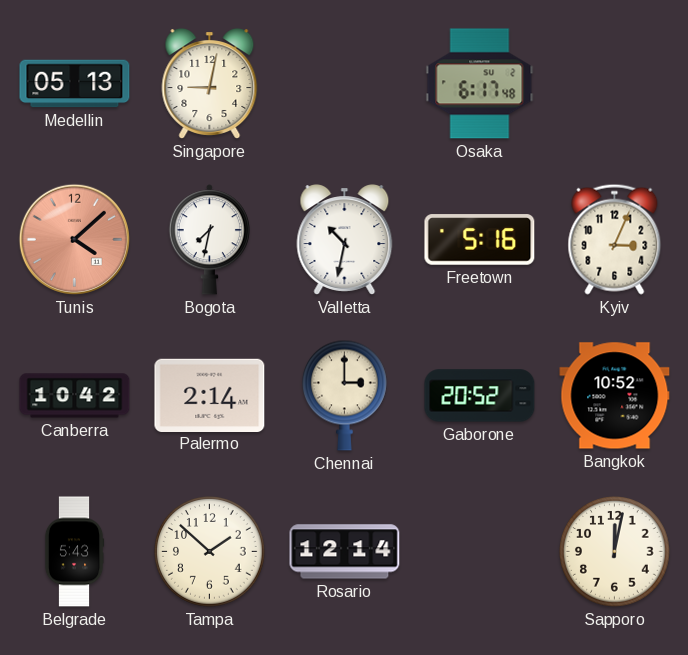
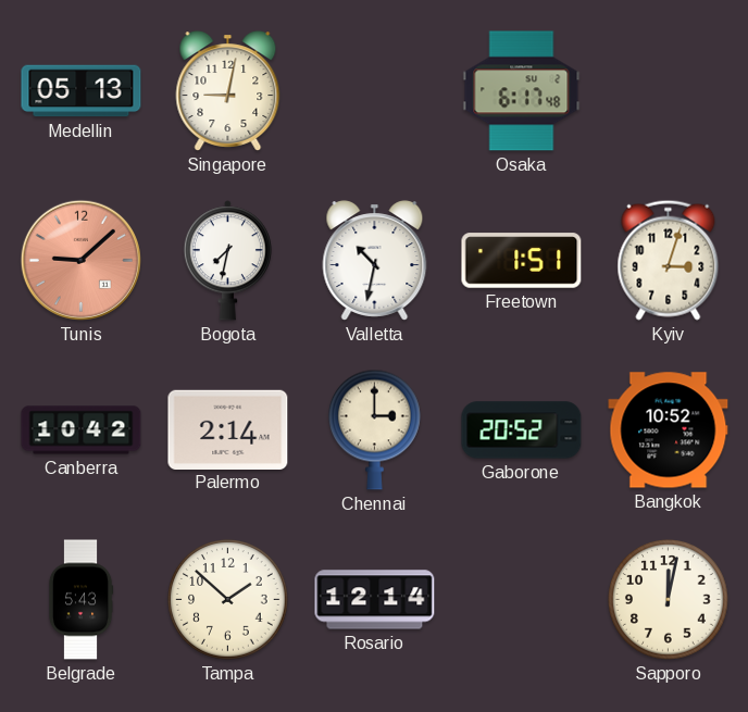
Tunis: 4:08 -> 9:08
Freetown: 5:16 -> 1:51
Kyiv: 3:04 -> 3:03
